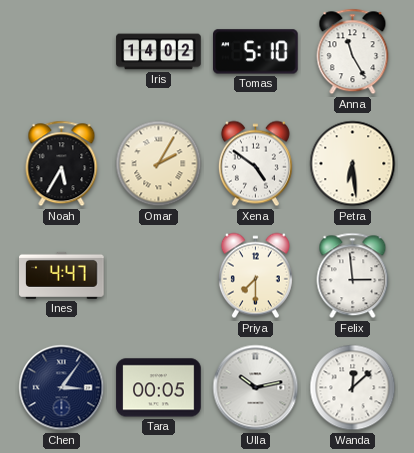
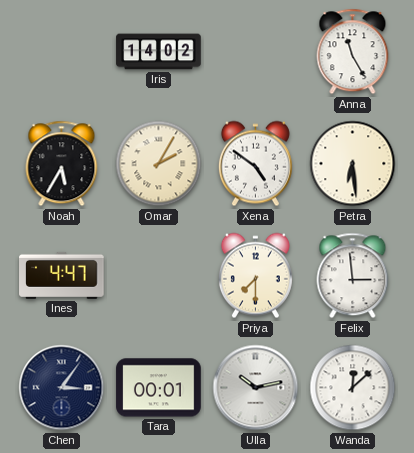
Tomas: 5:10 -> none
Tara: 00:05 -> 00:01
